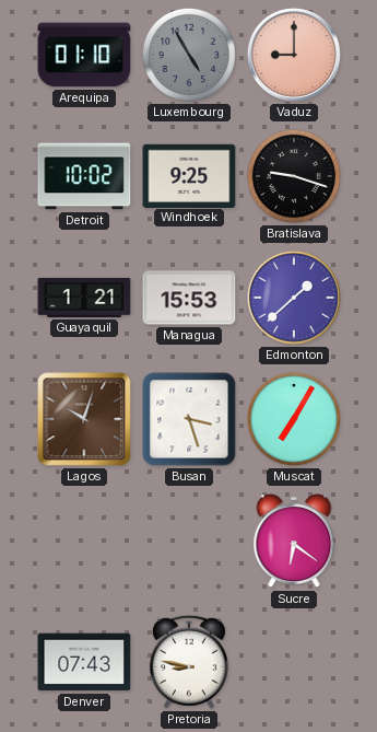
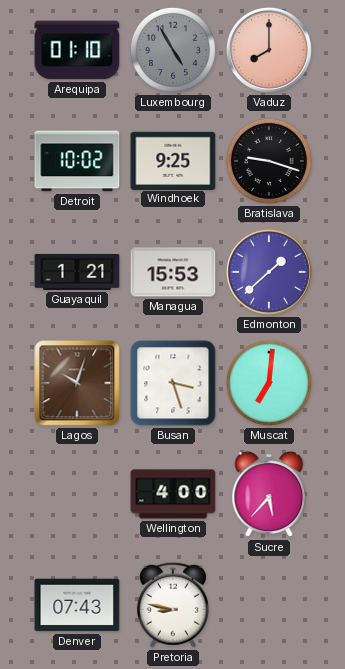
Vaduz: 9:00 -> 8:00
Muscat: 7:05 -> 7:01
Wellington: none -> 4:00
Sucre: 6:21 -> 5:37
